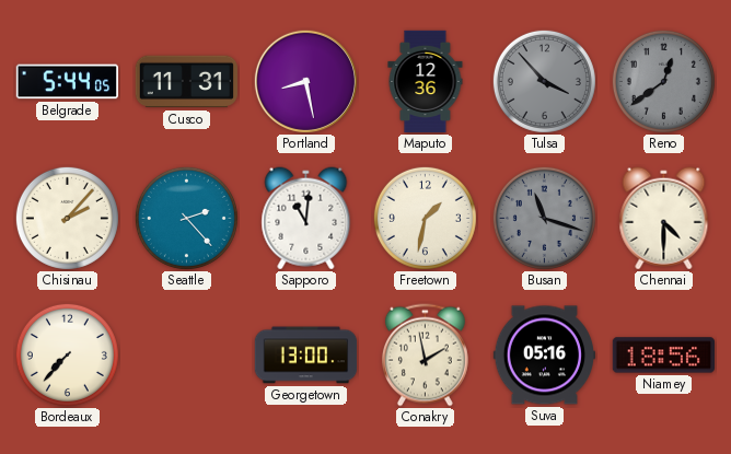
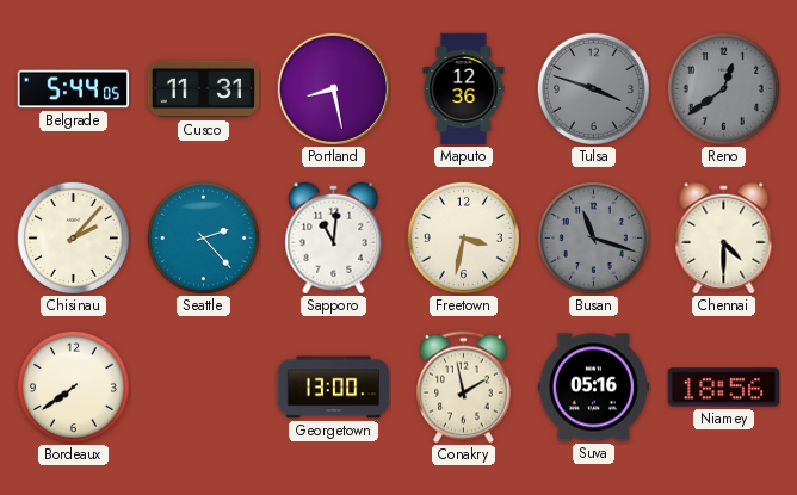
Tulsa: 3:53 -> 3:48
Freetown: 1:32 -> 3:32
Bordeaux: 7:37 -> 7:39
